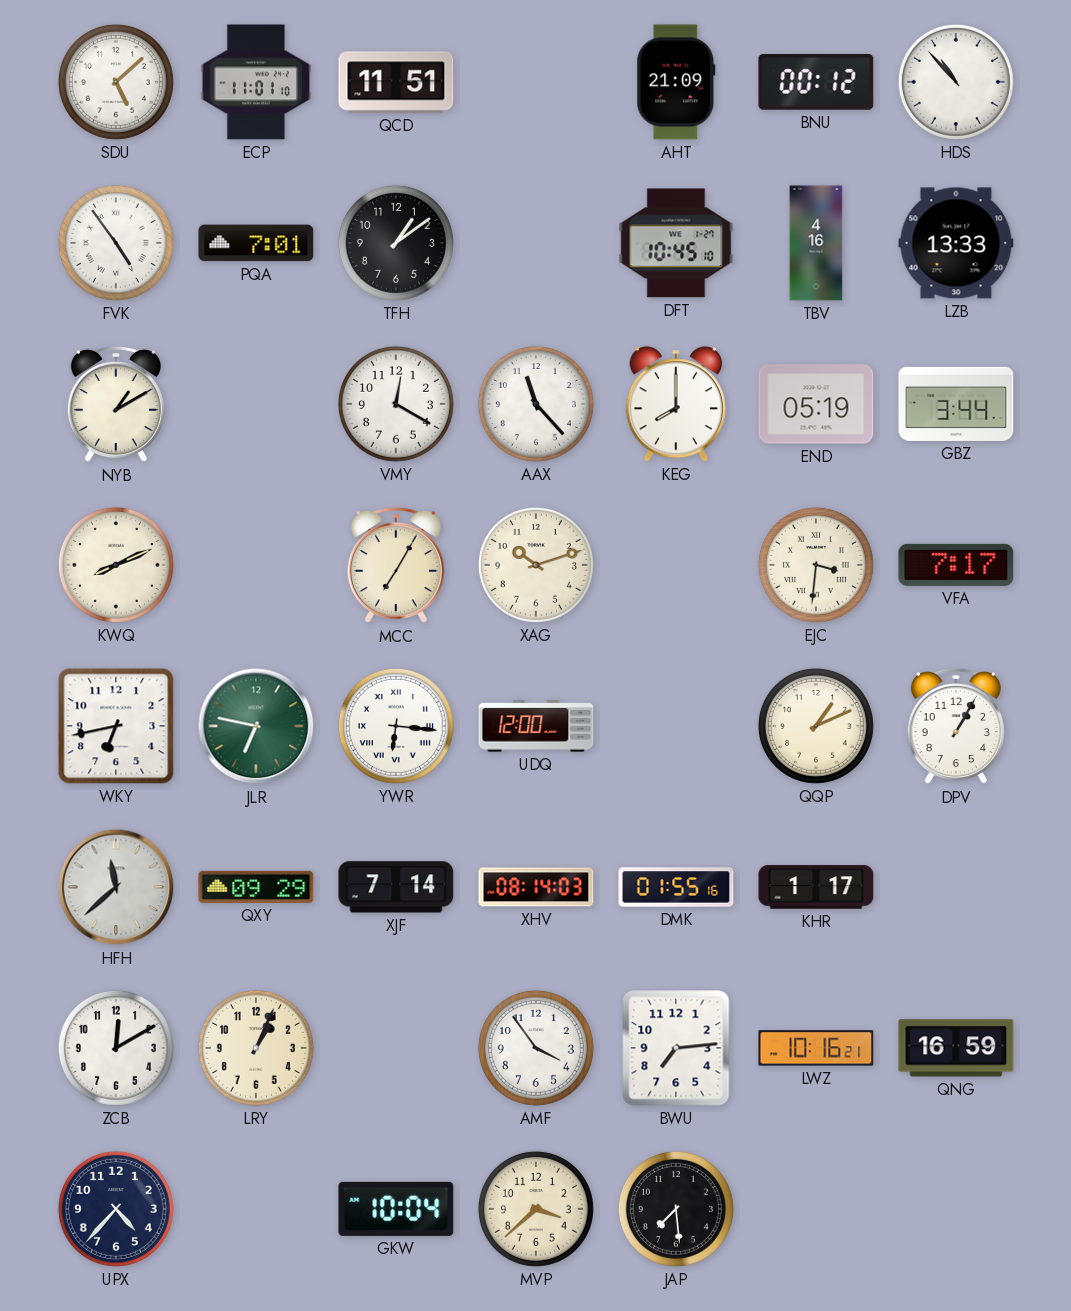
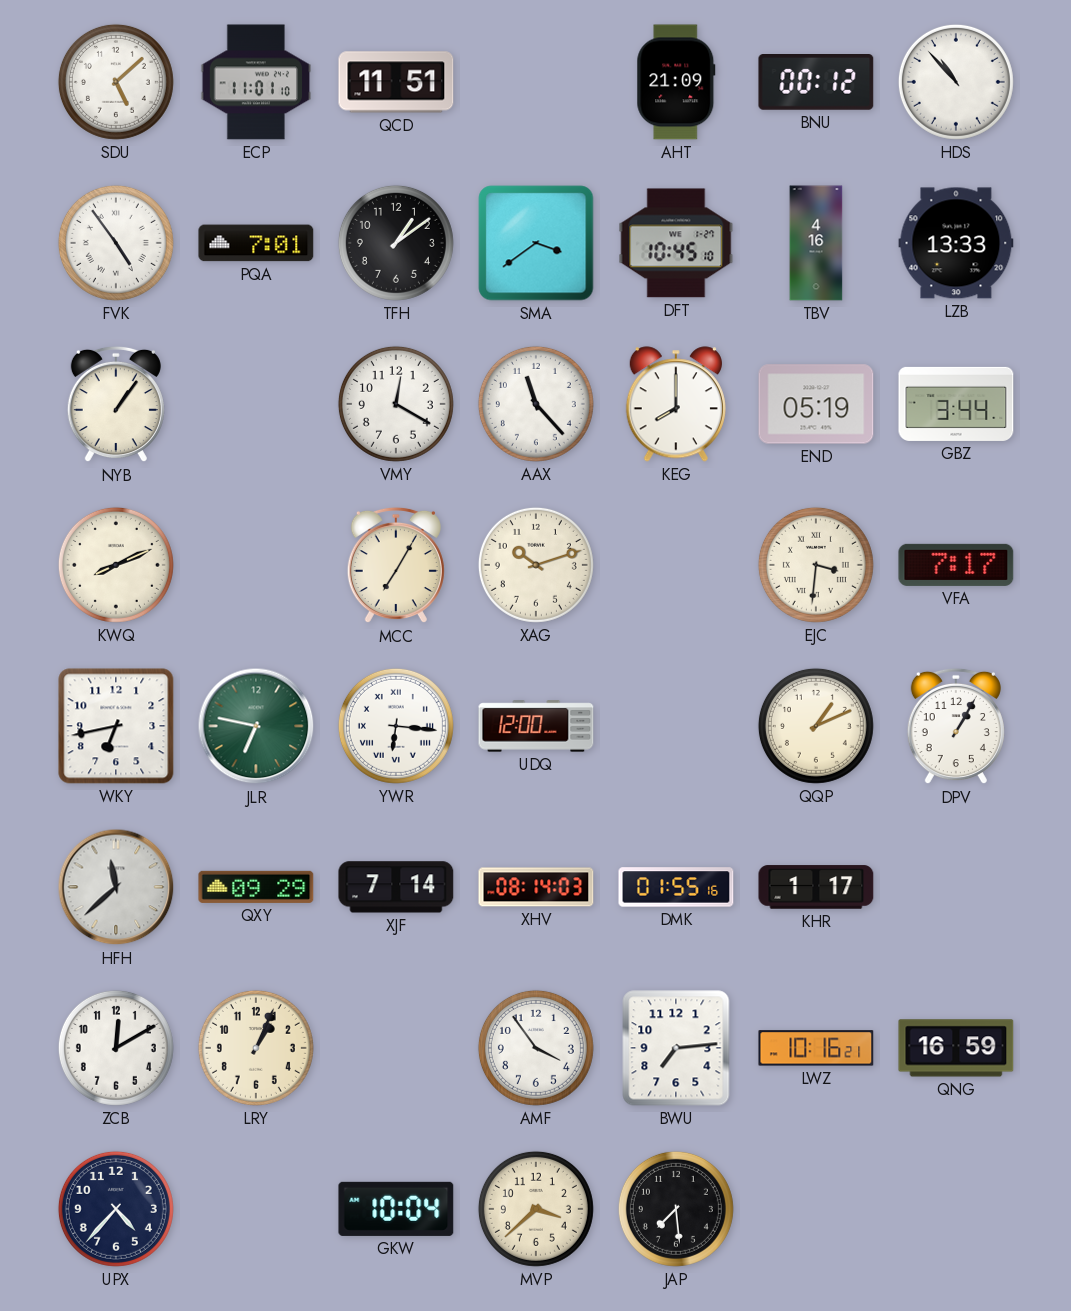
SMA: none -> 3:39
NYB: 1:10 -> 1:06
